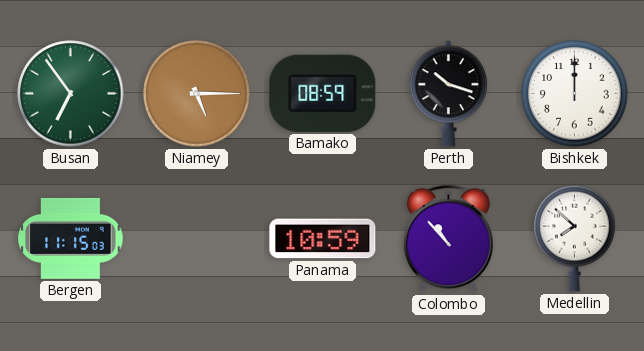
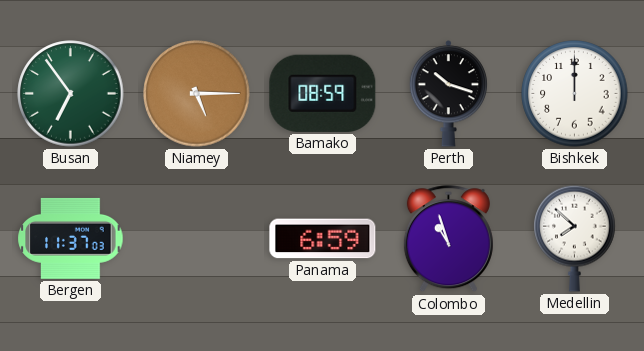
Bergen: 11:15 -> 11:37
Panama: 10:59 -> 6:59
Colombo: 10:53 -> 10:57
